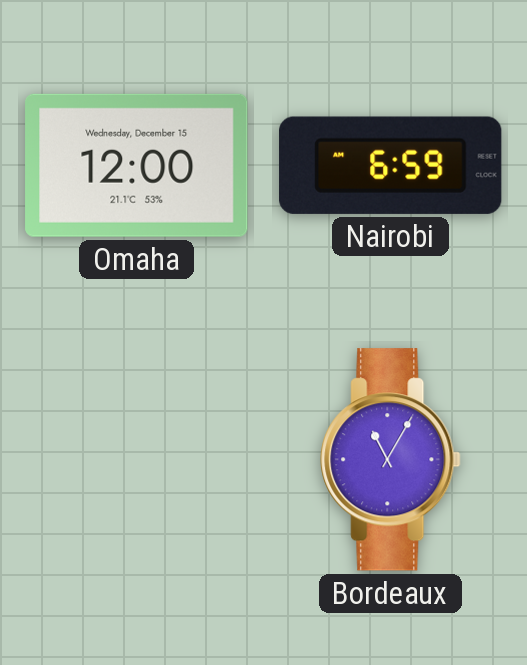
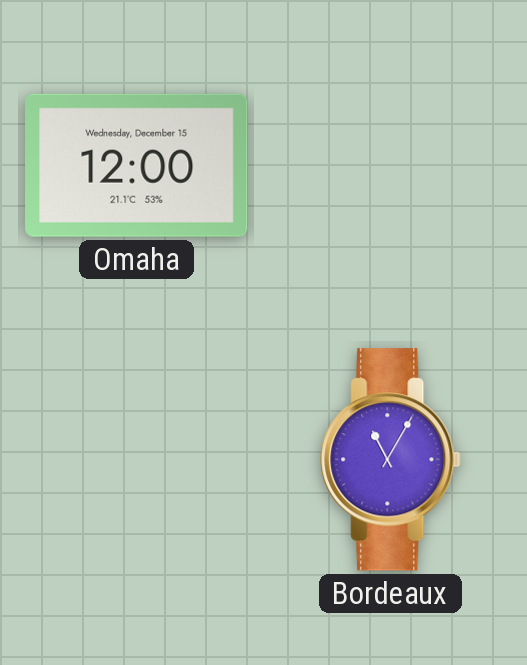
Nairobi: 6:59 -> none
